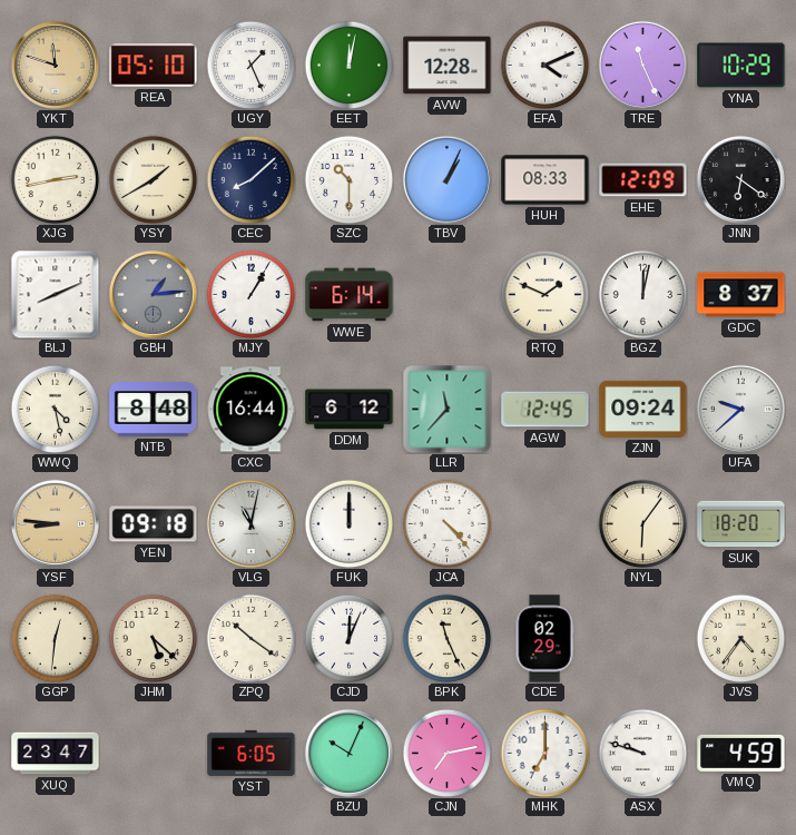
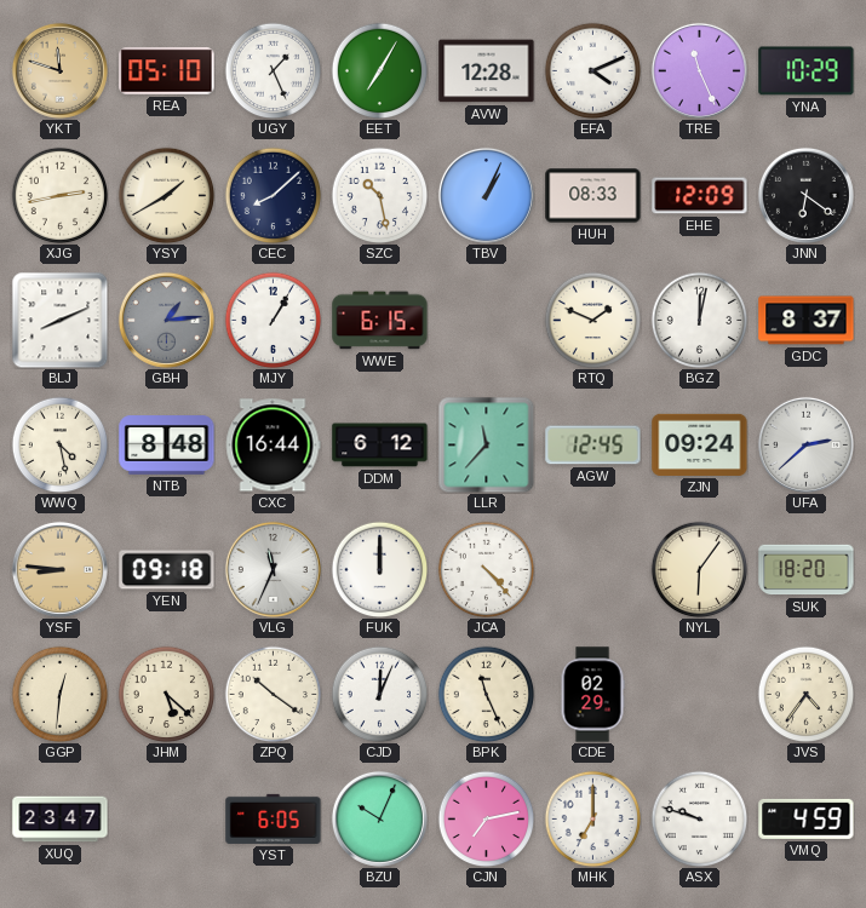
EET: 12:02 -> 7:05
SZC: 10:30 -> 10:28
WWE: 6:14 -> 6:15
UFA: 9:38 -> 2:38
VLG: 11:02 -> 11:34
